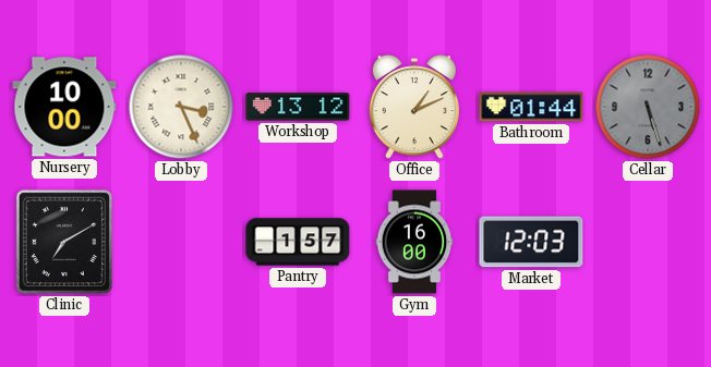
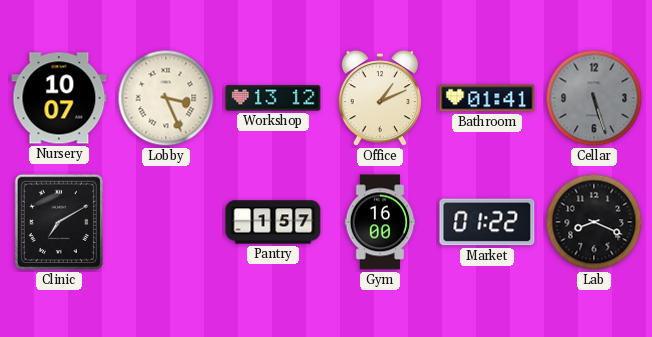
Nursery: 10:00 -> 10:07
Bathroom: 01:44 -> 01:41
Market: 12:03 -> 01:22
Lab: none -> 8:19
